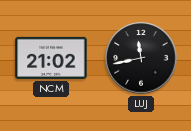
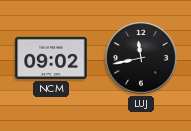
NCM: 21:02 -> 09:02
